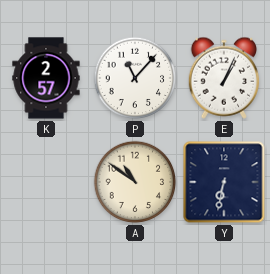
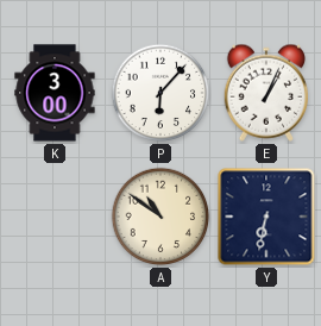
K: 2:57 -> 3:00
P: 11:07 -> 6:07
